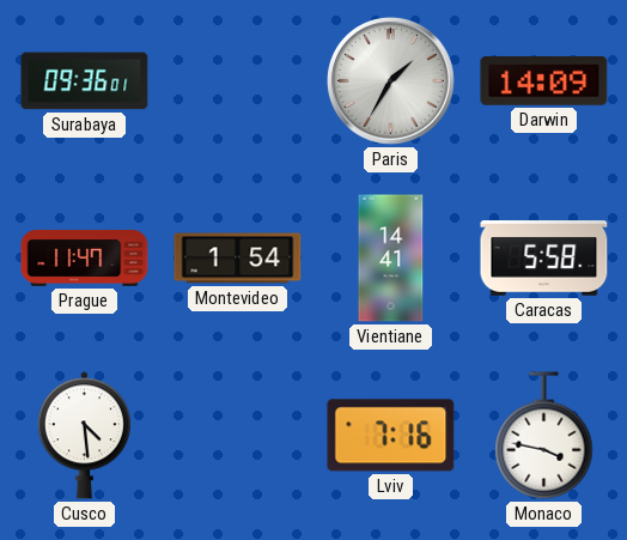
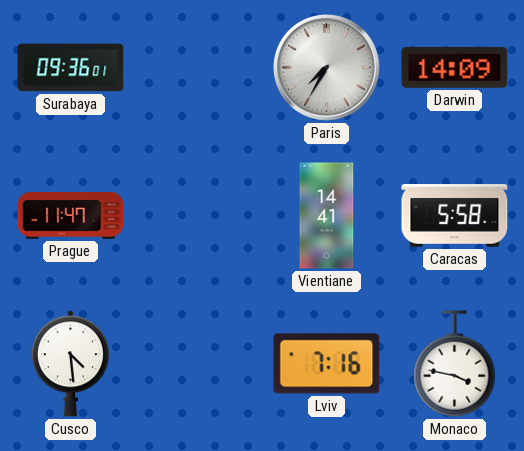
Paris: 1:35 -> 7:35
Montevideo: 1:54 -> none
